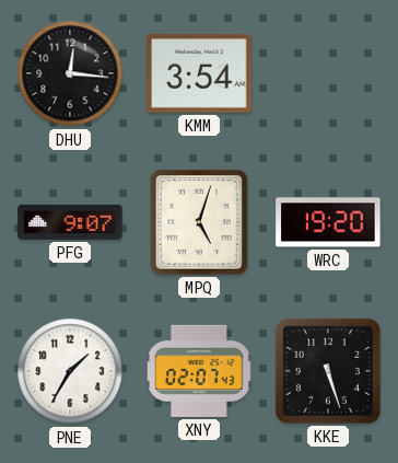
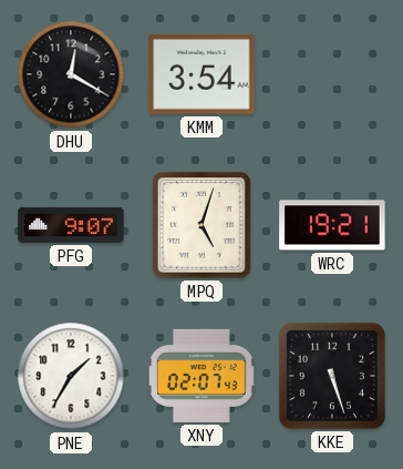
DHU: 12:16 -> 12:20
WRC: 19:20 -> 19:21
